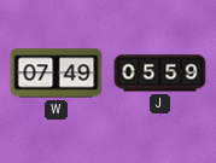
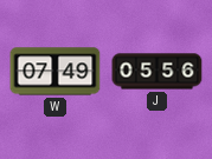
J: 05:59 -> 05:56
